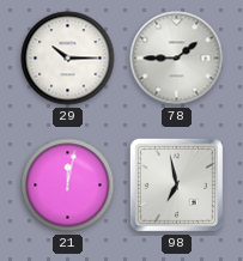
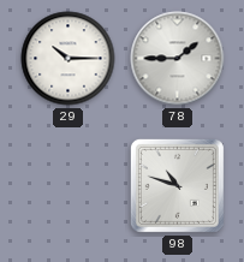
21: 12:02 -> none
98: 6:58 -> 10:48
